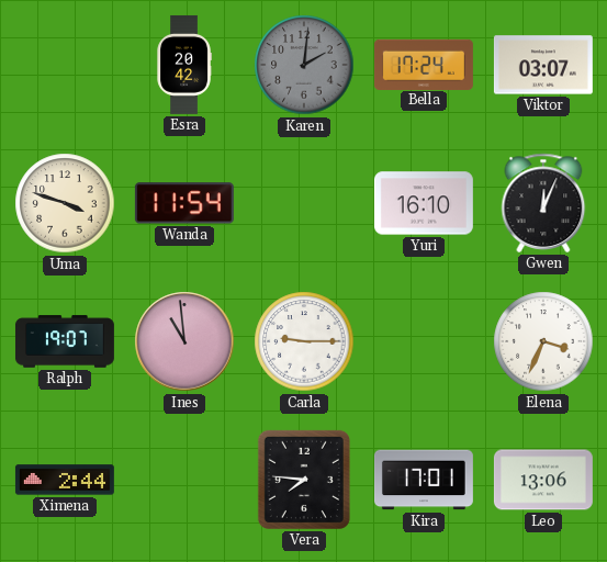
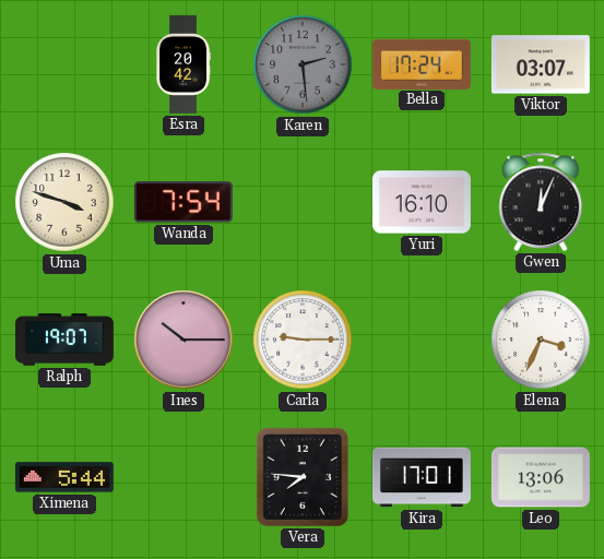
Karen: 2:01 -> 2:29
Wanda: 11:54 -> 7:54
Ines: 10:59 -> 10:15
Ximena: 2:44 -> 5:44
